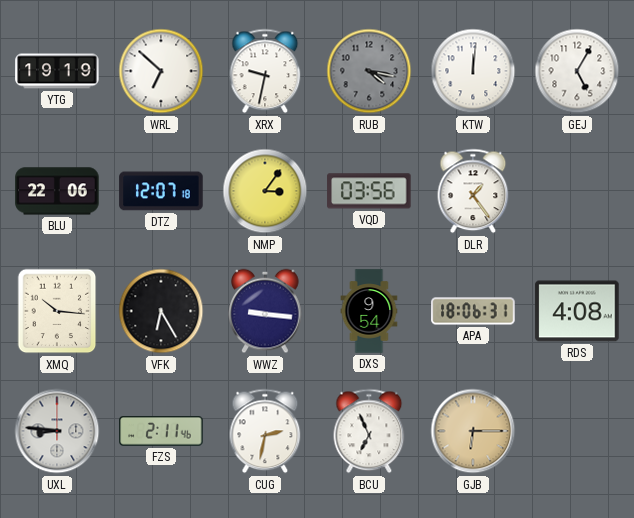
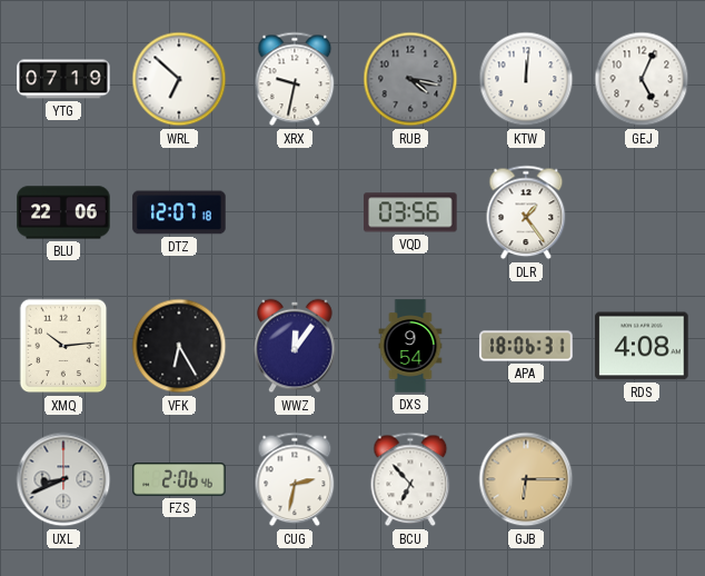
YTG: 19:19 -> 07:19
GEJ: 5:05 -> 5:04
NMP: 3:06 -> none
XMQ: 10:16 -> 10:14
WWZ: 9:16 -> 12:06
UXL: 8:46 -> 8:41
FZS: 2:11 -> 2:06
BCU: 6:56 -> 6:53
